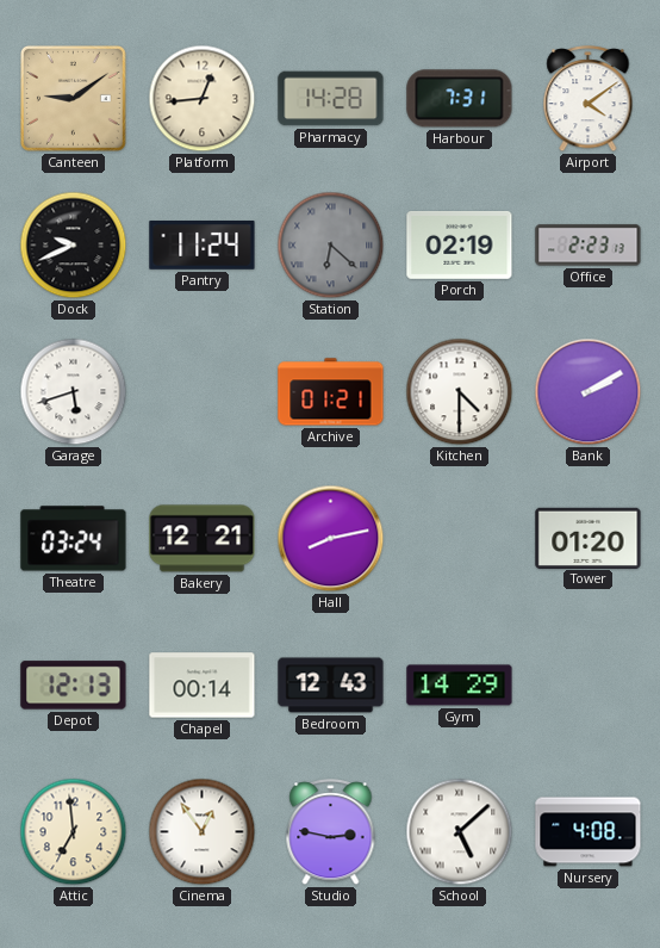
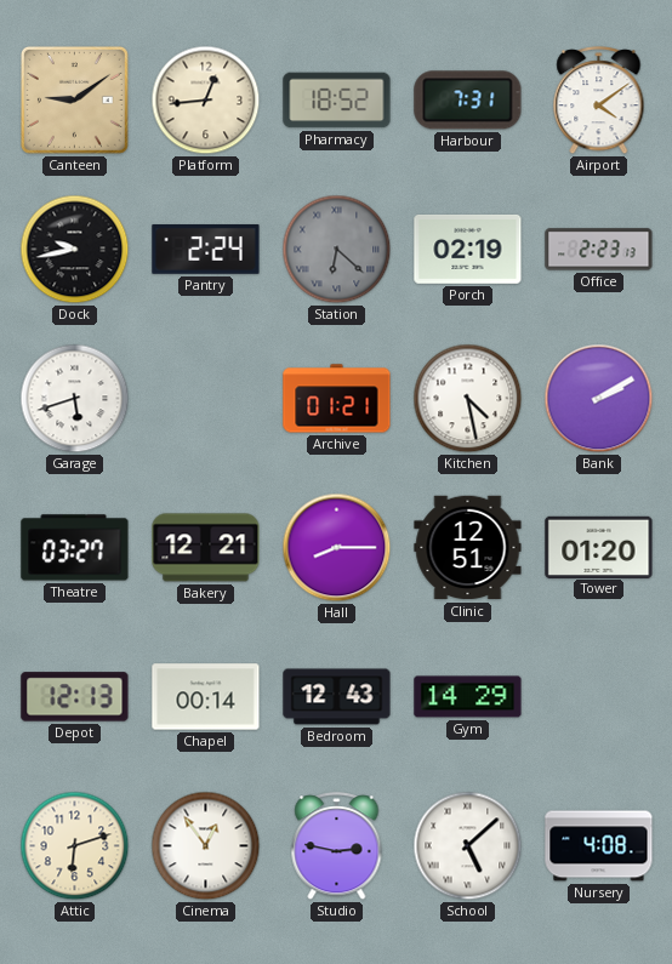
Pharmacy: 14:28 -> 18:52
Dock: 9:41 -> 9:43
Pantry: 11:24 -> 2:24
Kitchen: 4:30 -> 4:28
Theatre: 03:24 -> 03:27
Hall: 8:13 -> 8:15
Clinic: none -> 12:51
Attic: 6:59 -> 6:12
